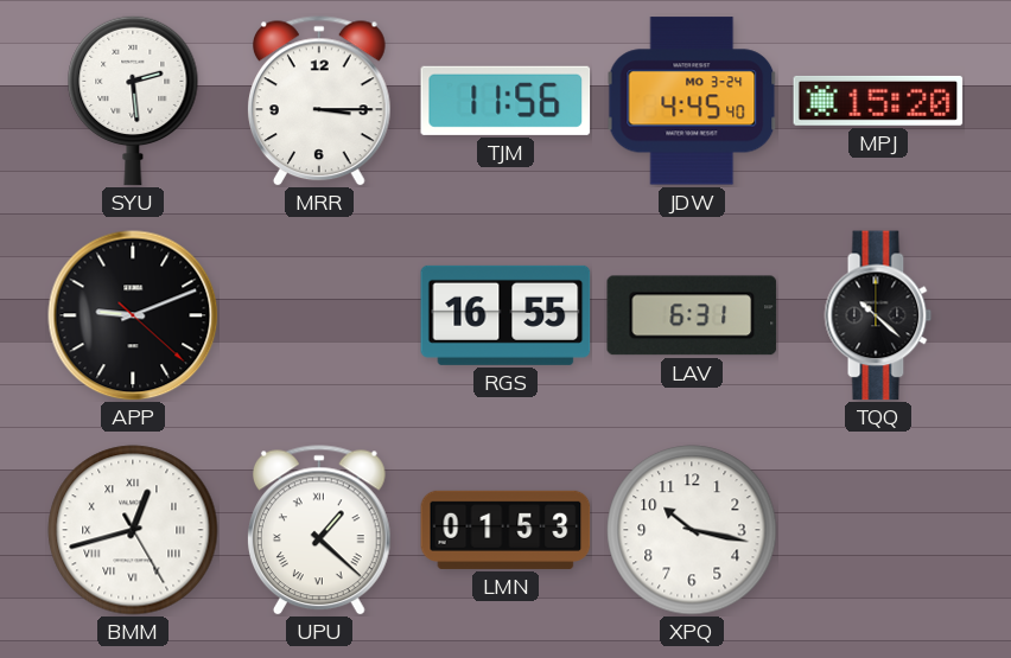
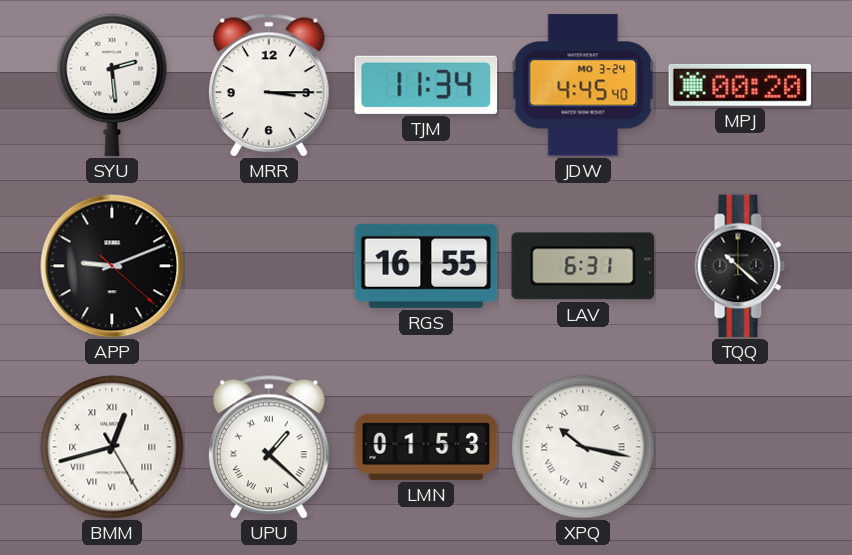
TJM: 11:56 -> 11:34
MPJ: 15:20 -> 00:20
XPQ numerals: Arabic -> Roman
